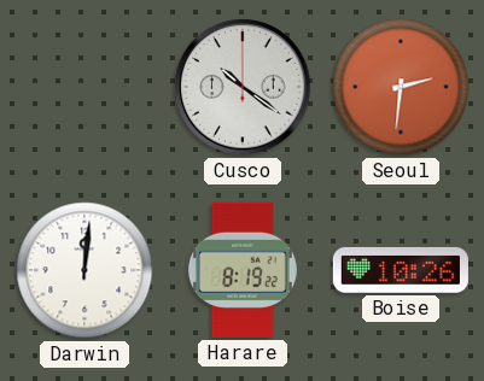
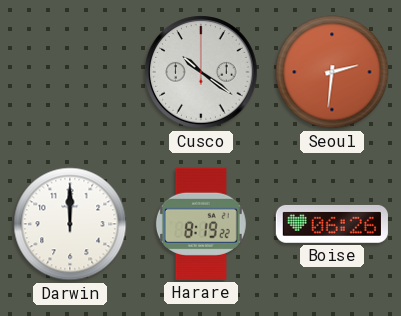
Darwin: 12:01 -> 12:00
Boise: 10:26 -> 06:26
